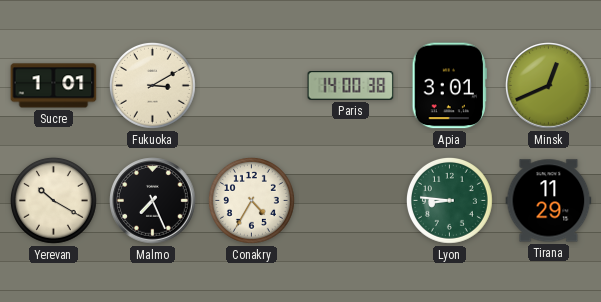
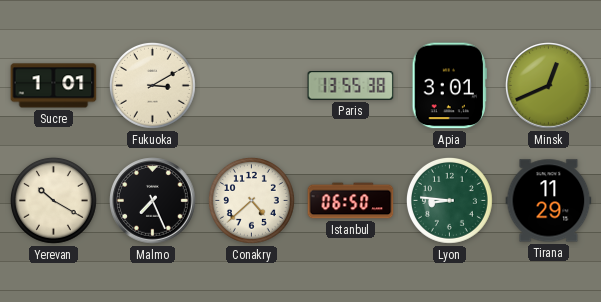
Paris: 14:00 -> 13:55
Conakry: 4:35 -> 4:38
Istanbul: none -> 06:50
